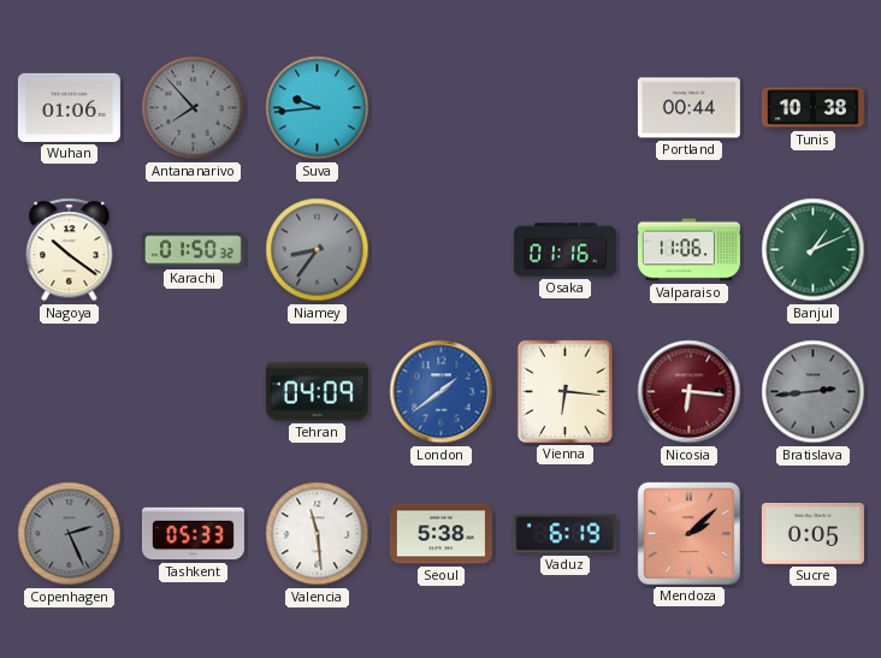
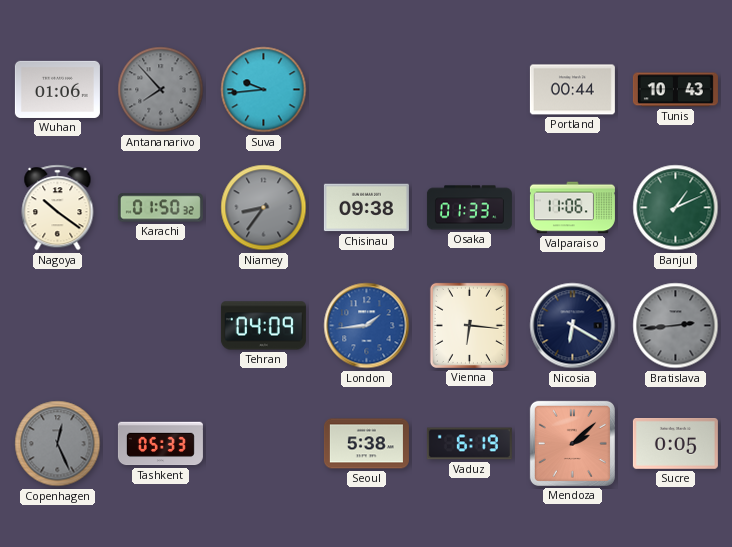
Tunis: 10:38 -> 10:43
Chisinau: none -> 09:38
Osaka: 01:16 -> 01:33
London: 1:39 -> 1:44
Nicosia: 6:16 -> 6:20
Nicosia dial: burgundy -> navy
Copenhagen: 2:26 -> 12:26
Valencia: 11:29 -> none
